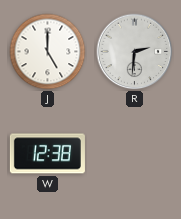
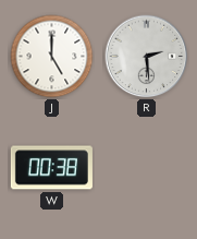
R: 2:31 -> 2:29
W: 12:38 -> 00:38
